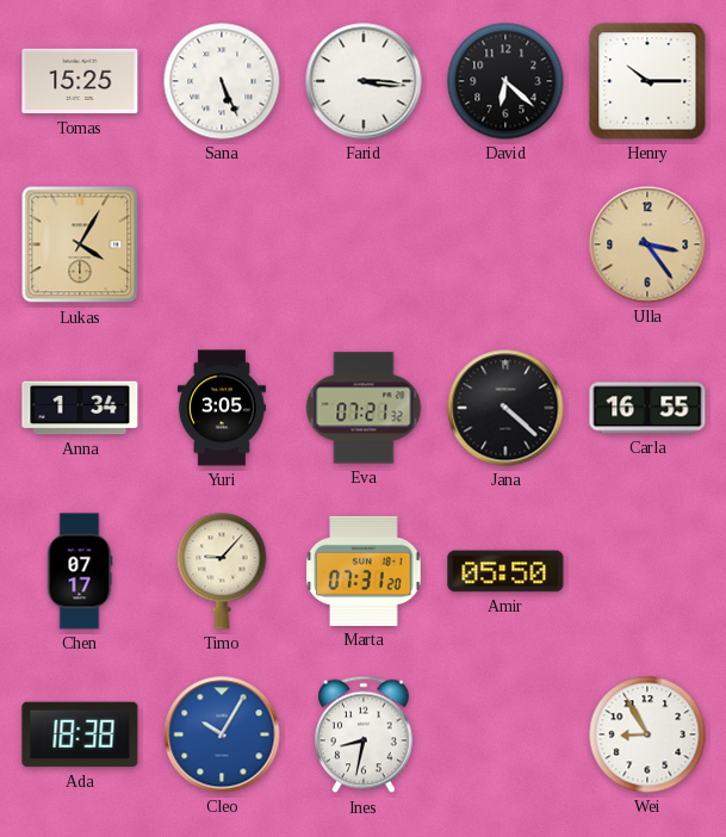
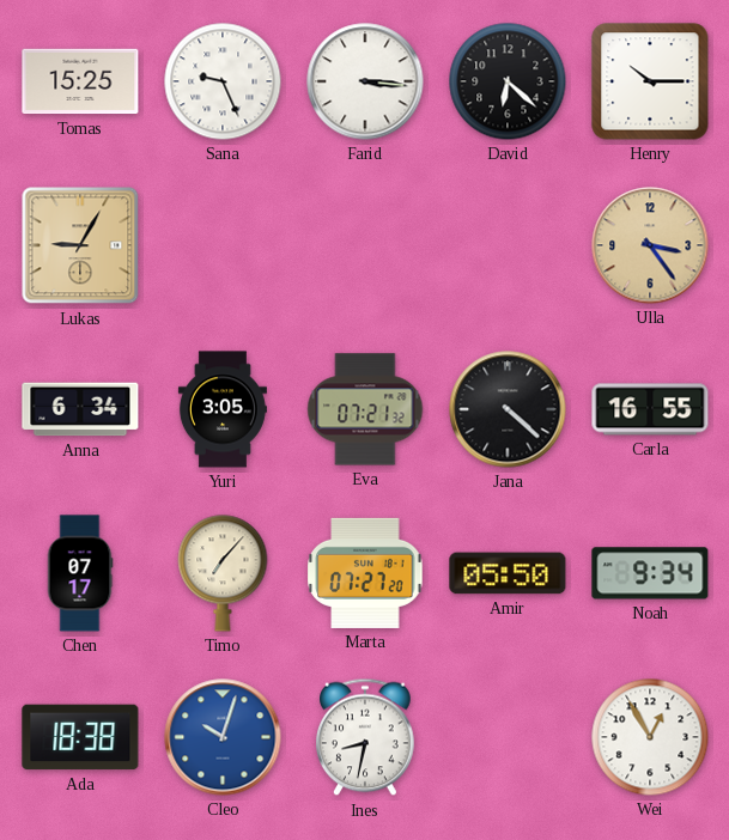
Sana: 5:26 -> 9:26
Lukas: 4:05 -> 9:05
Anna: 1:34 -> 6:34
Timo: 9:07 -> 7:07
Marta: 07:31 -> 07:27
Noah: none -> 9:34
Cleo: 10:05 -> 10:03
Wei: 8:55 -> 12:55
